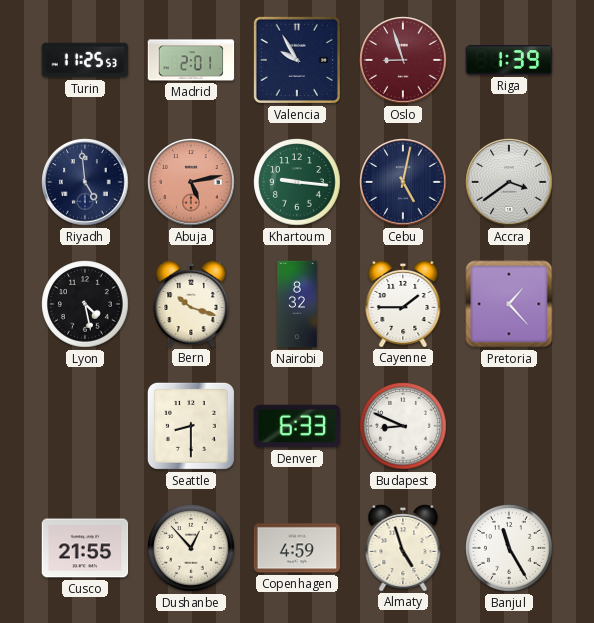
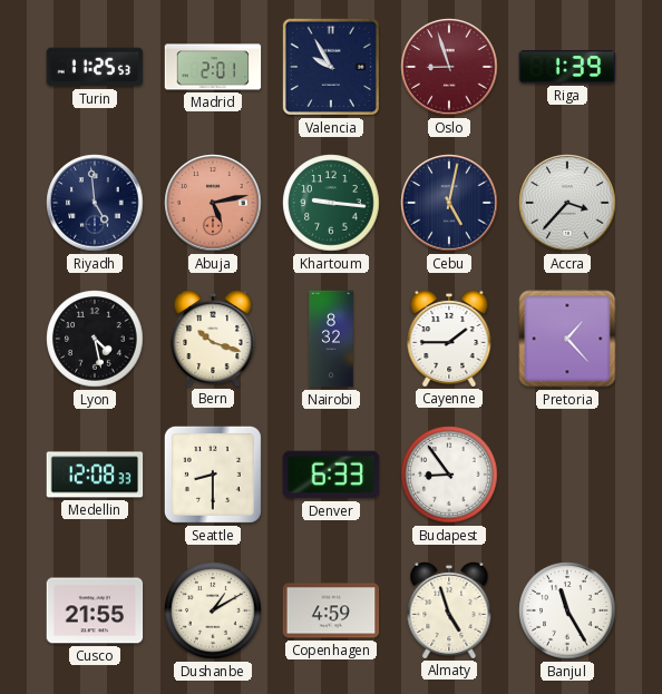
Accra: 3:39 -> 3:37
Medellin: none -> 12:08
Budapest: 8:49 -> 8:54
Dushanbe: 12:53 -> 1:10
